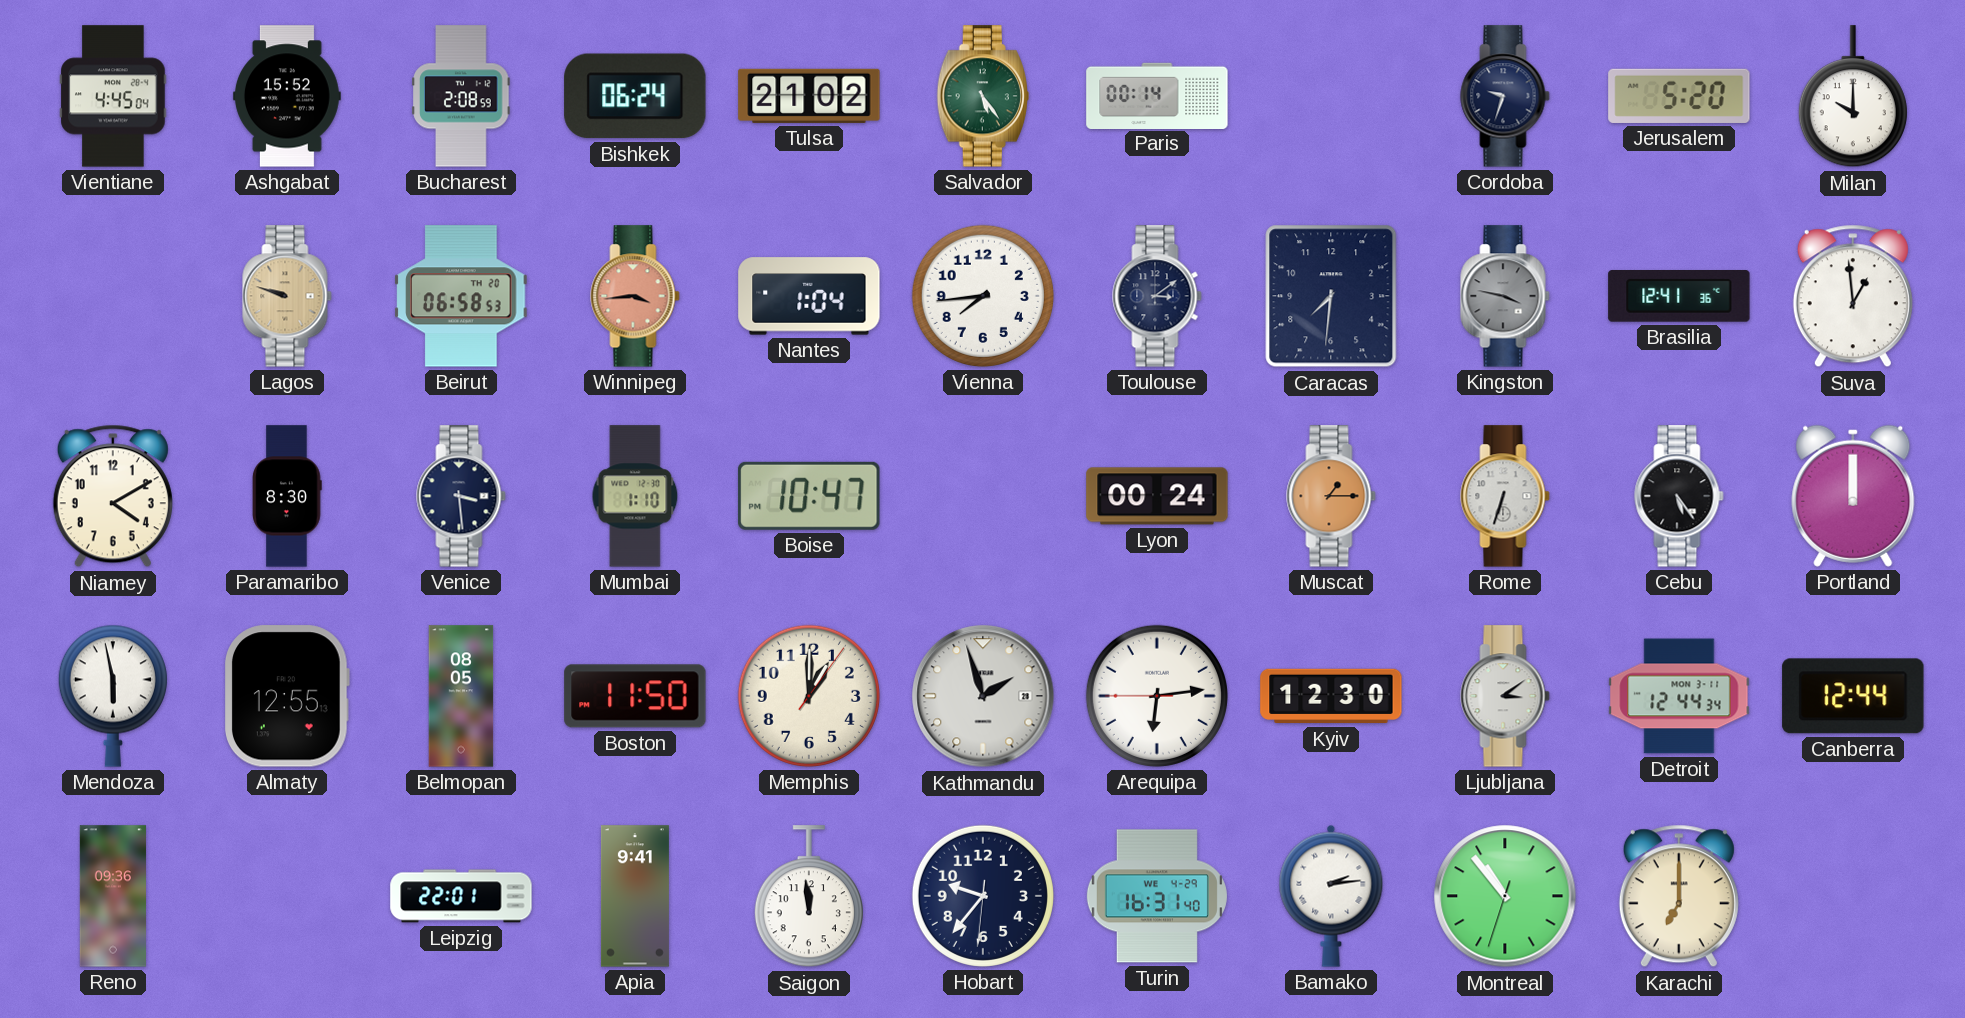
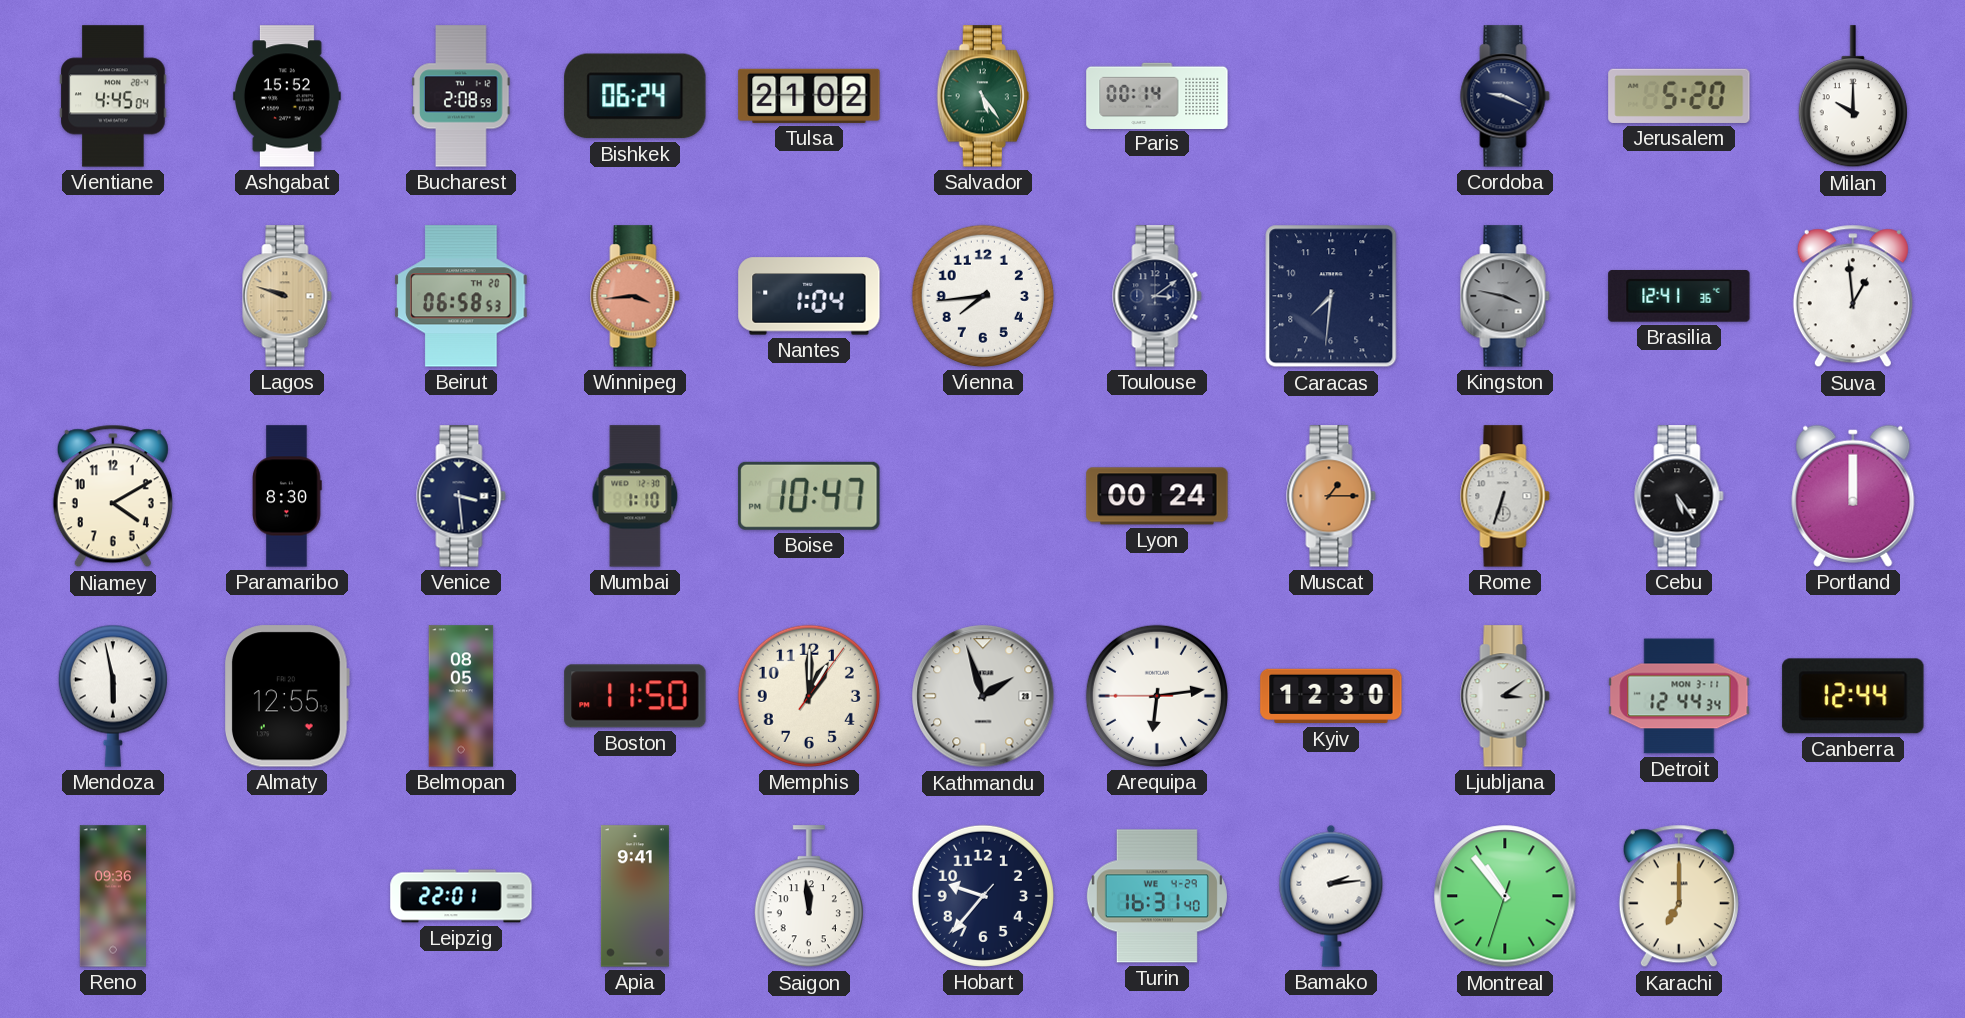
Cordoba: 9:33 -> 9:19
Hobart: 9:36:31 -> 9:36:37
